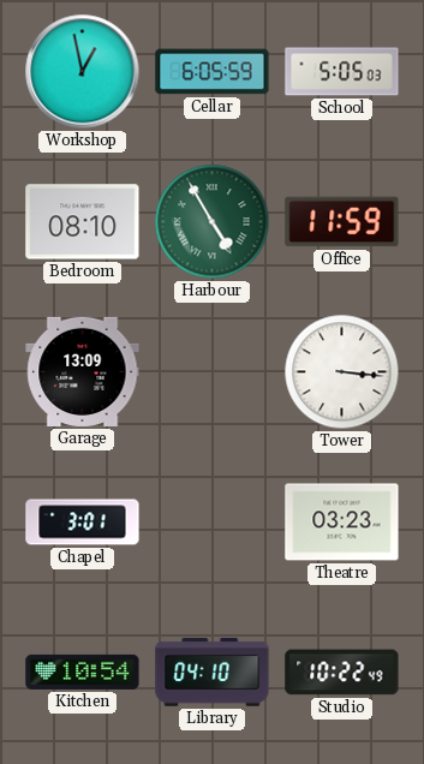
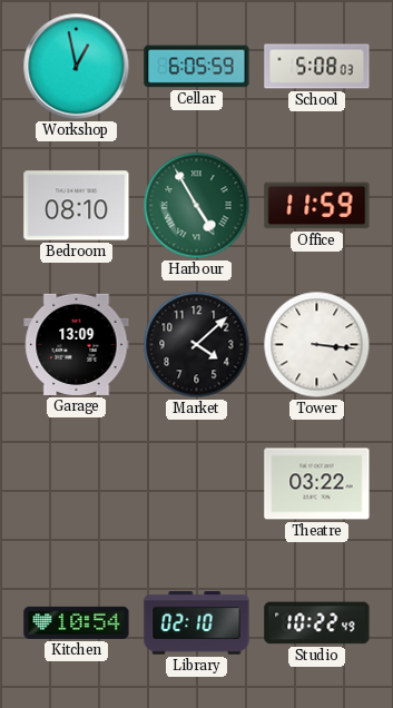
School: 5:05 -> 5:08
Market: none -> 4:08
Chapel: 3:01 -> none
Theatre: 03:23 -> 03:22
Library: 04:10 -> 02:10
